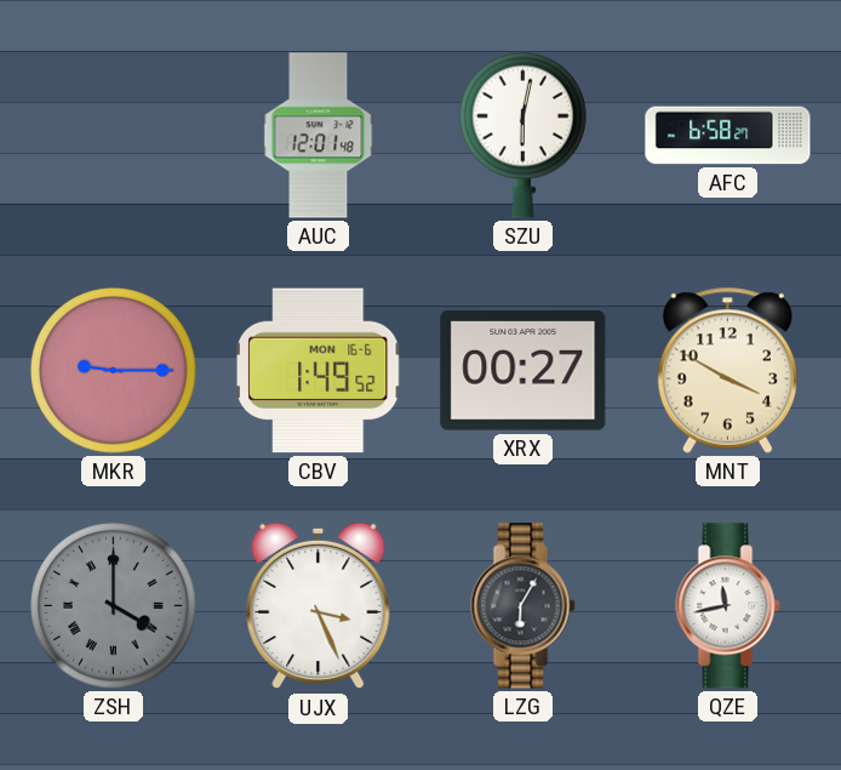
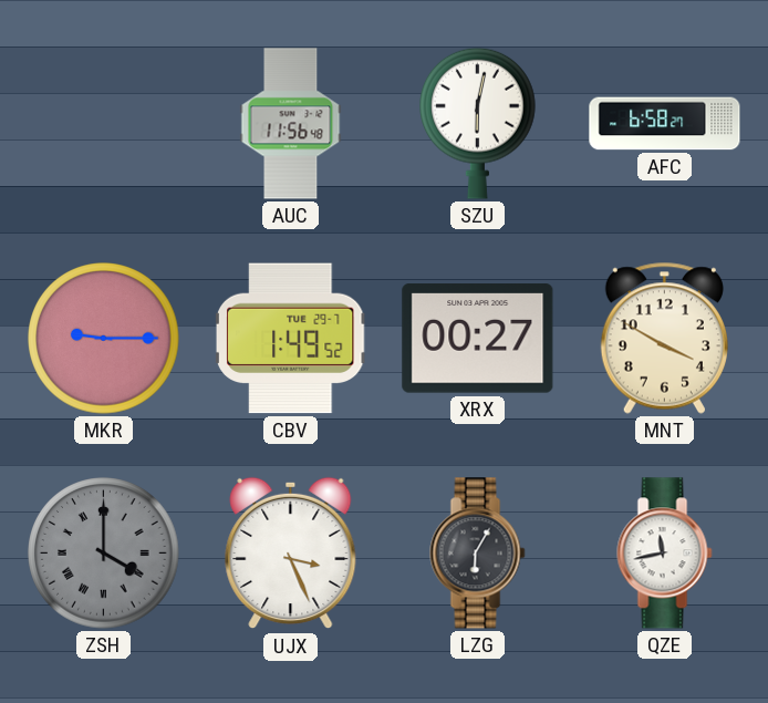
AUC: 12:01 -> 11:56
CBV date: MON 16-6 -> TUE 29-7
